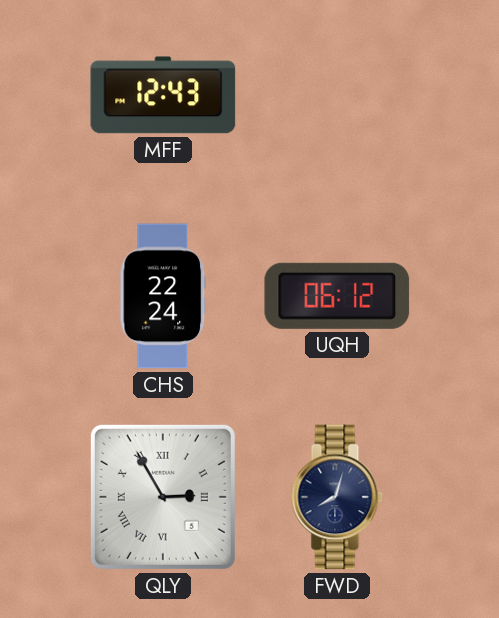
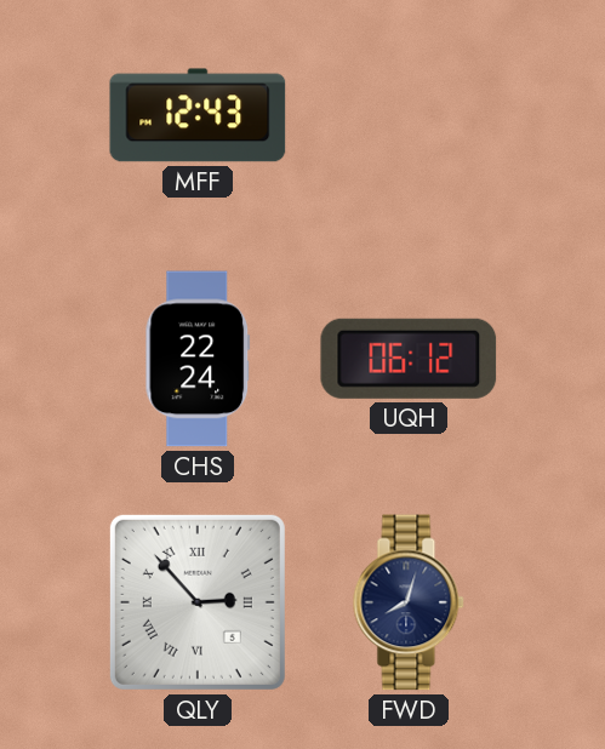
QLY: 2:55 -> 2:53
